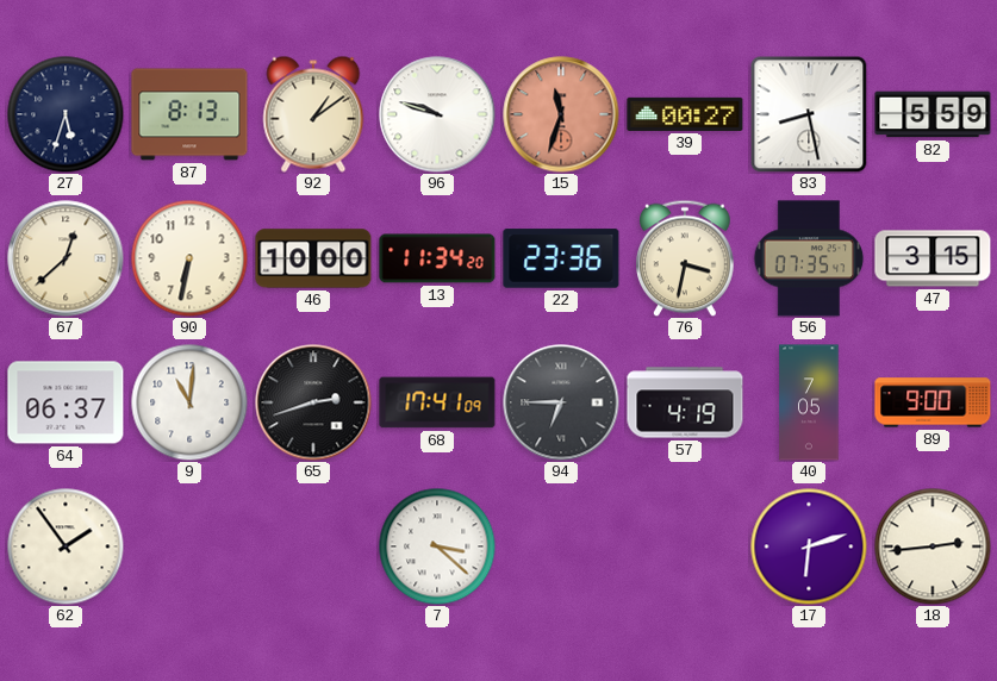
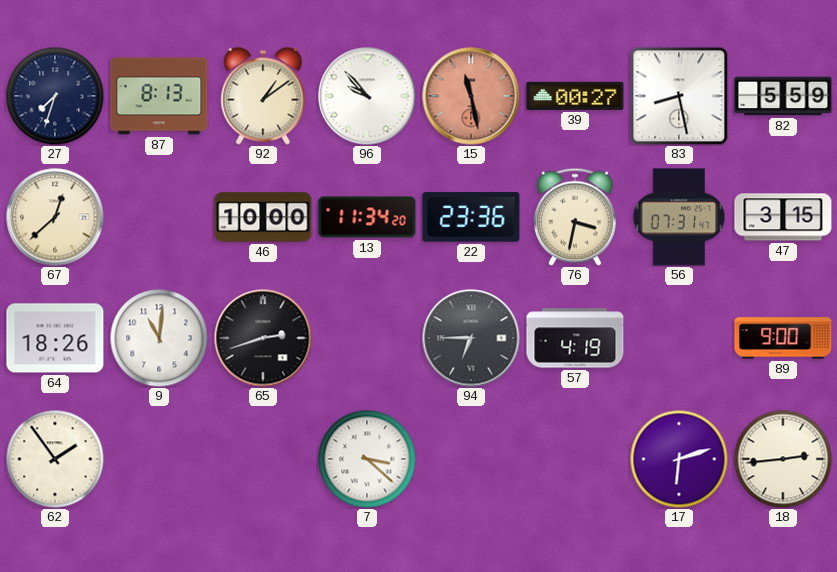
27: 5:33 -> 7:33
96: 9:48 -> 9:53
15: 11:33 -> 11:28
90: 6:32 -> none
56: 07:35 -> 07:31
64: 06:37 -> 18:26
68: 17:41 -> none
40: 7:05 -> none
